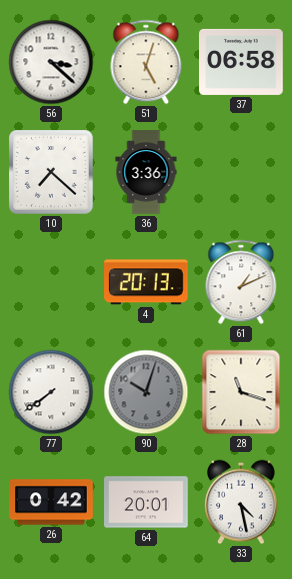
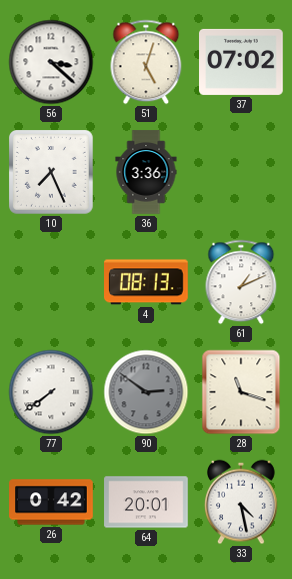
37: 06:58 -> 07:02
10: 7:22 -> 7:26
4: 20:13 -> 08:13
90: 10:03 -> 2:51
